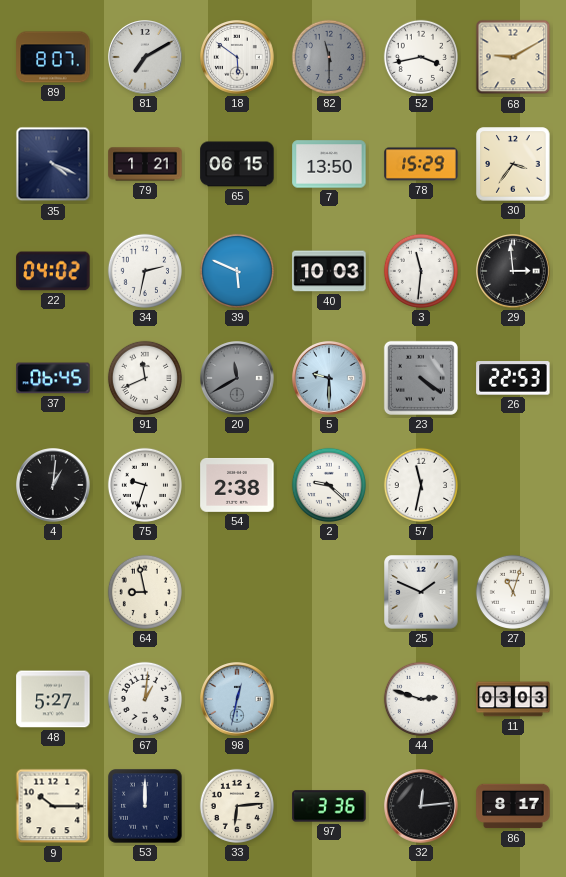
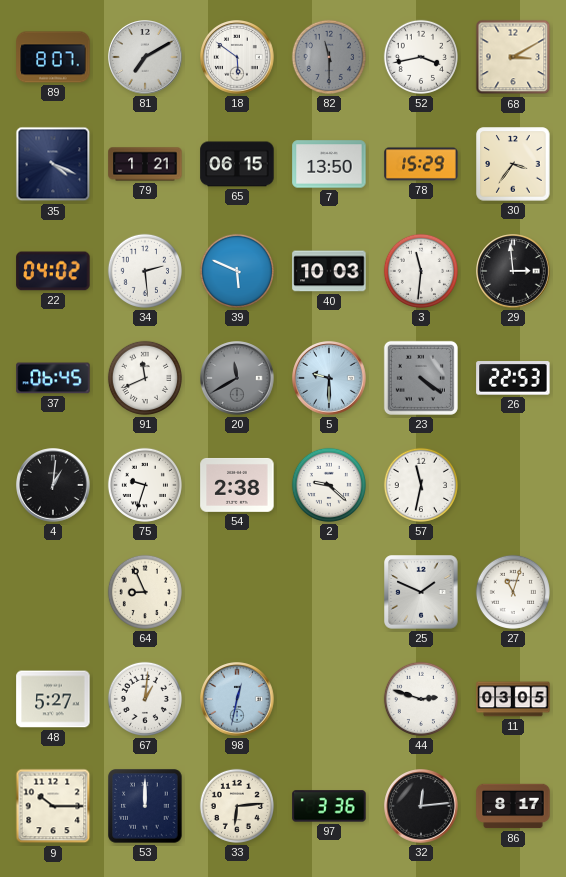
68: 9:10 -> 3:10
34: 2:32 -> 2:29
64: 8:58 -> 8:56
11: 03:03 -> 03:05
